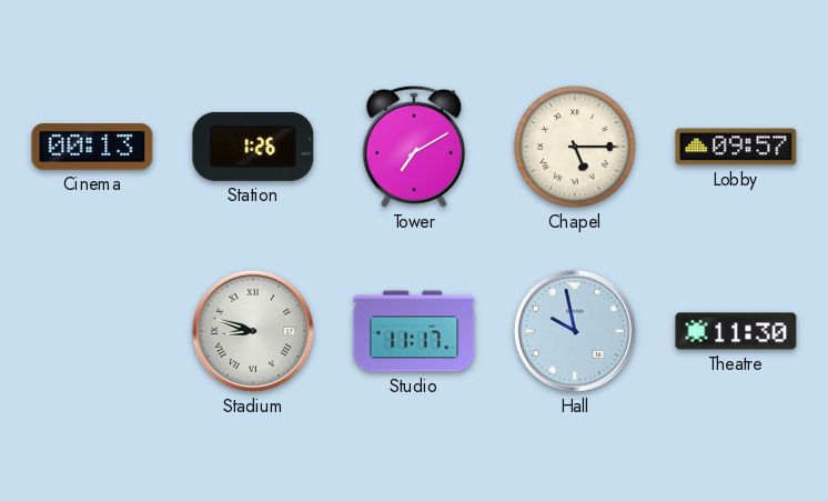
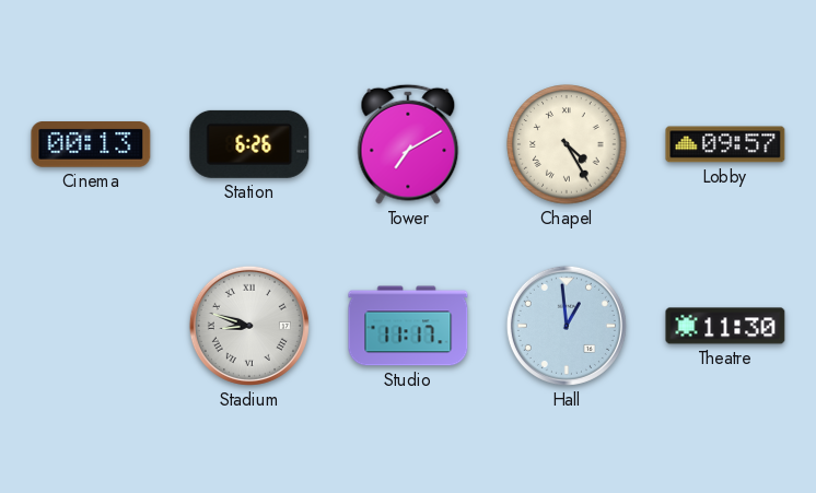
Station: 1:26 -> 6:26
Chapel: 5:15 -> 4:25
Hall: 9:58 -> 12:59
